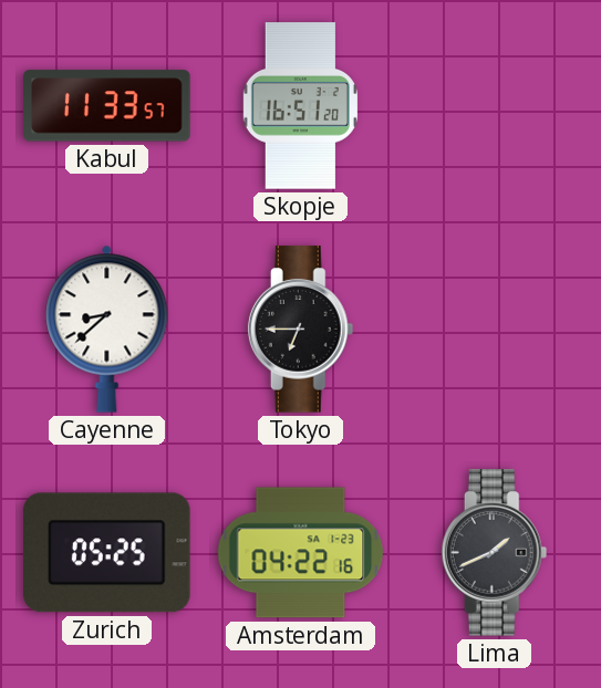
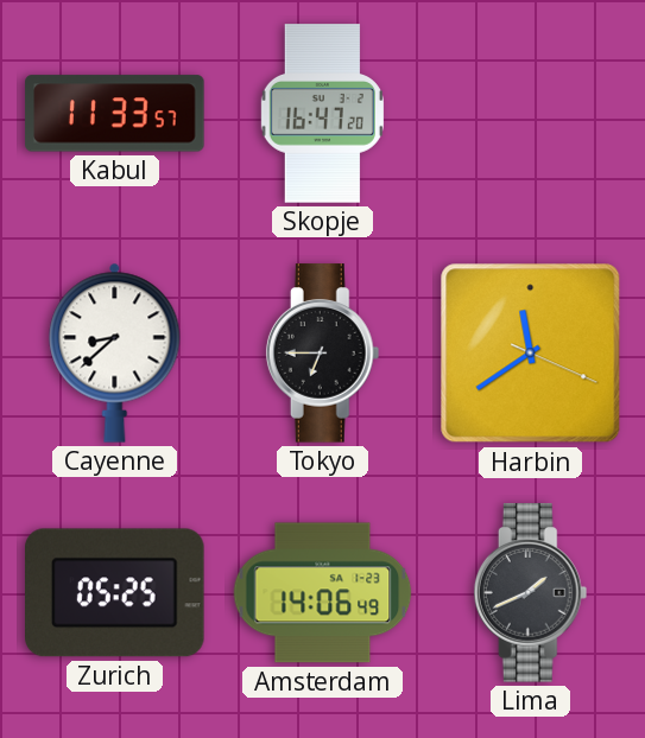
Skopje: 16:51 -> 16:47
Harbin: none -> 11:39
Amsterdam: 04:22 -> 14:06
